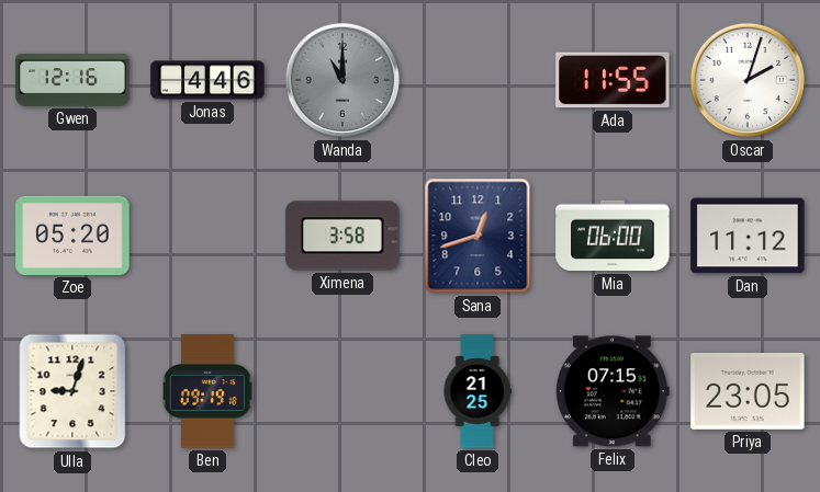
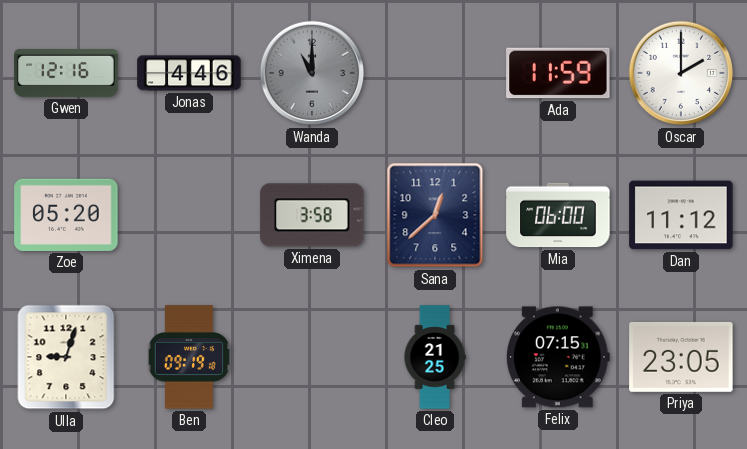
Ada: 11:55 -> 11:59
Oscar: 2:03 -> 2:00
Sana: 12:42 -> 12:38
